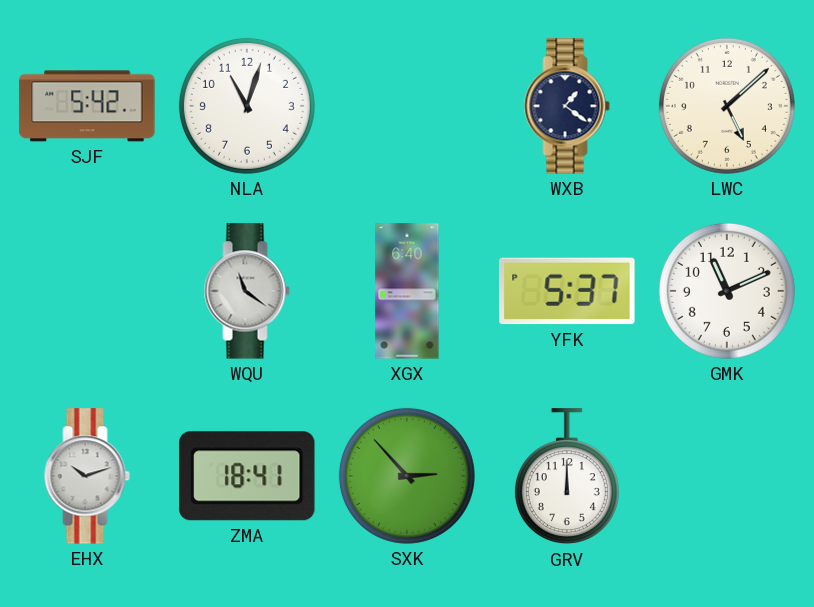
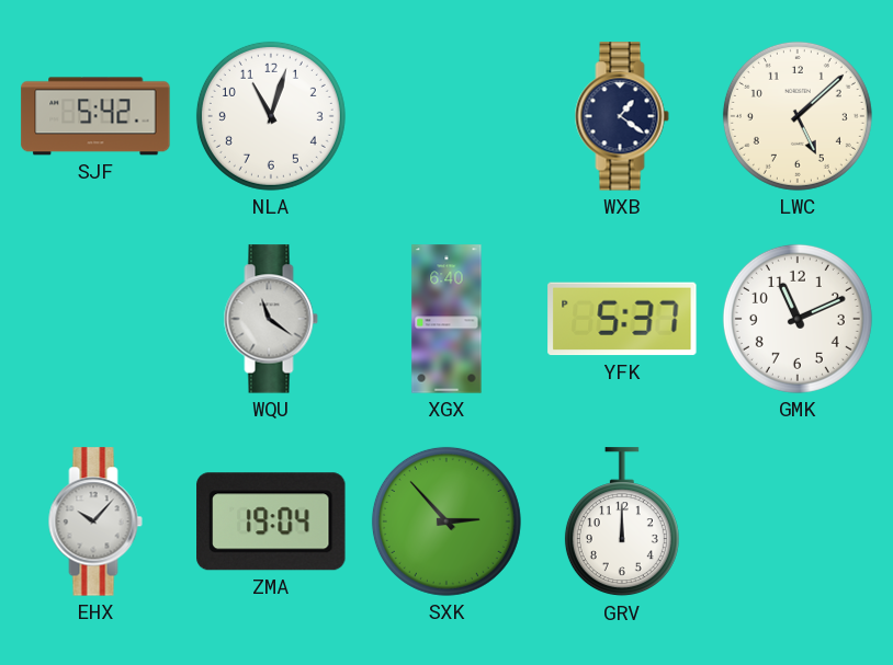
EHX: 10:12 -> 10:07
ZMA: 18:41 -> 19:04
